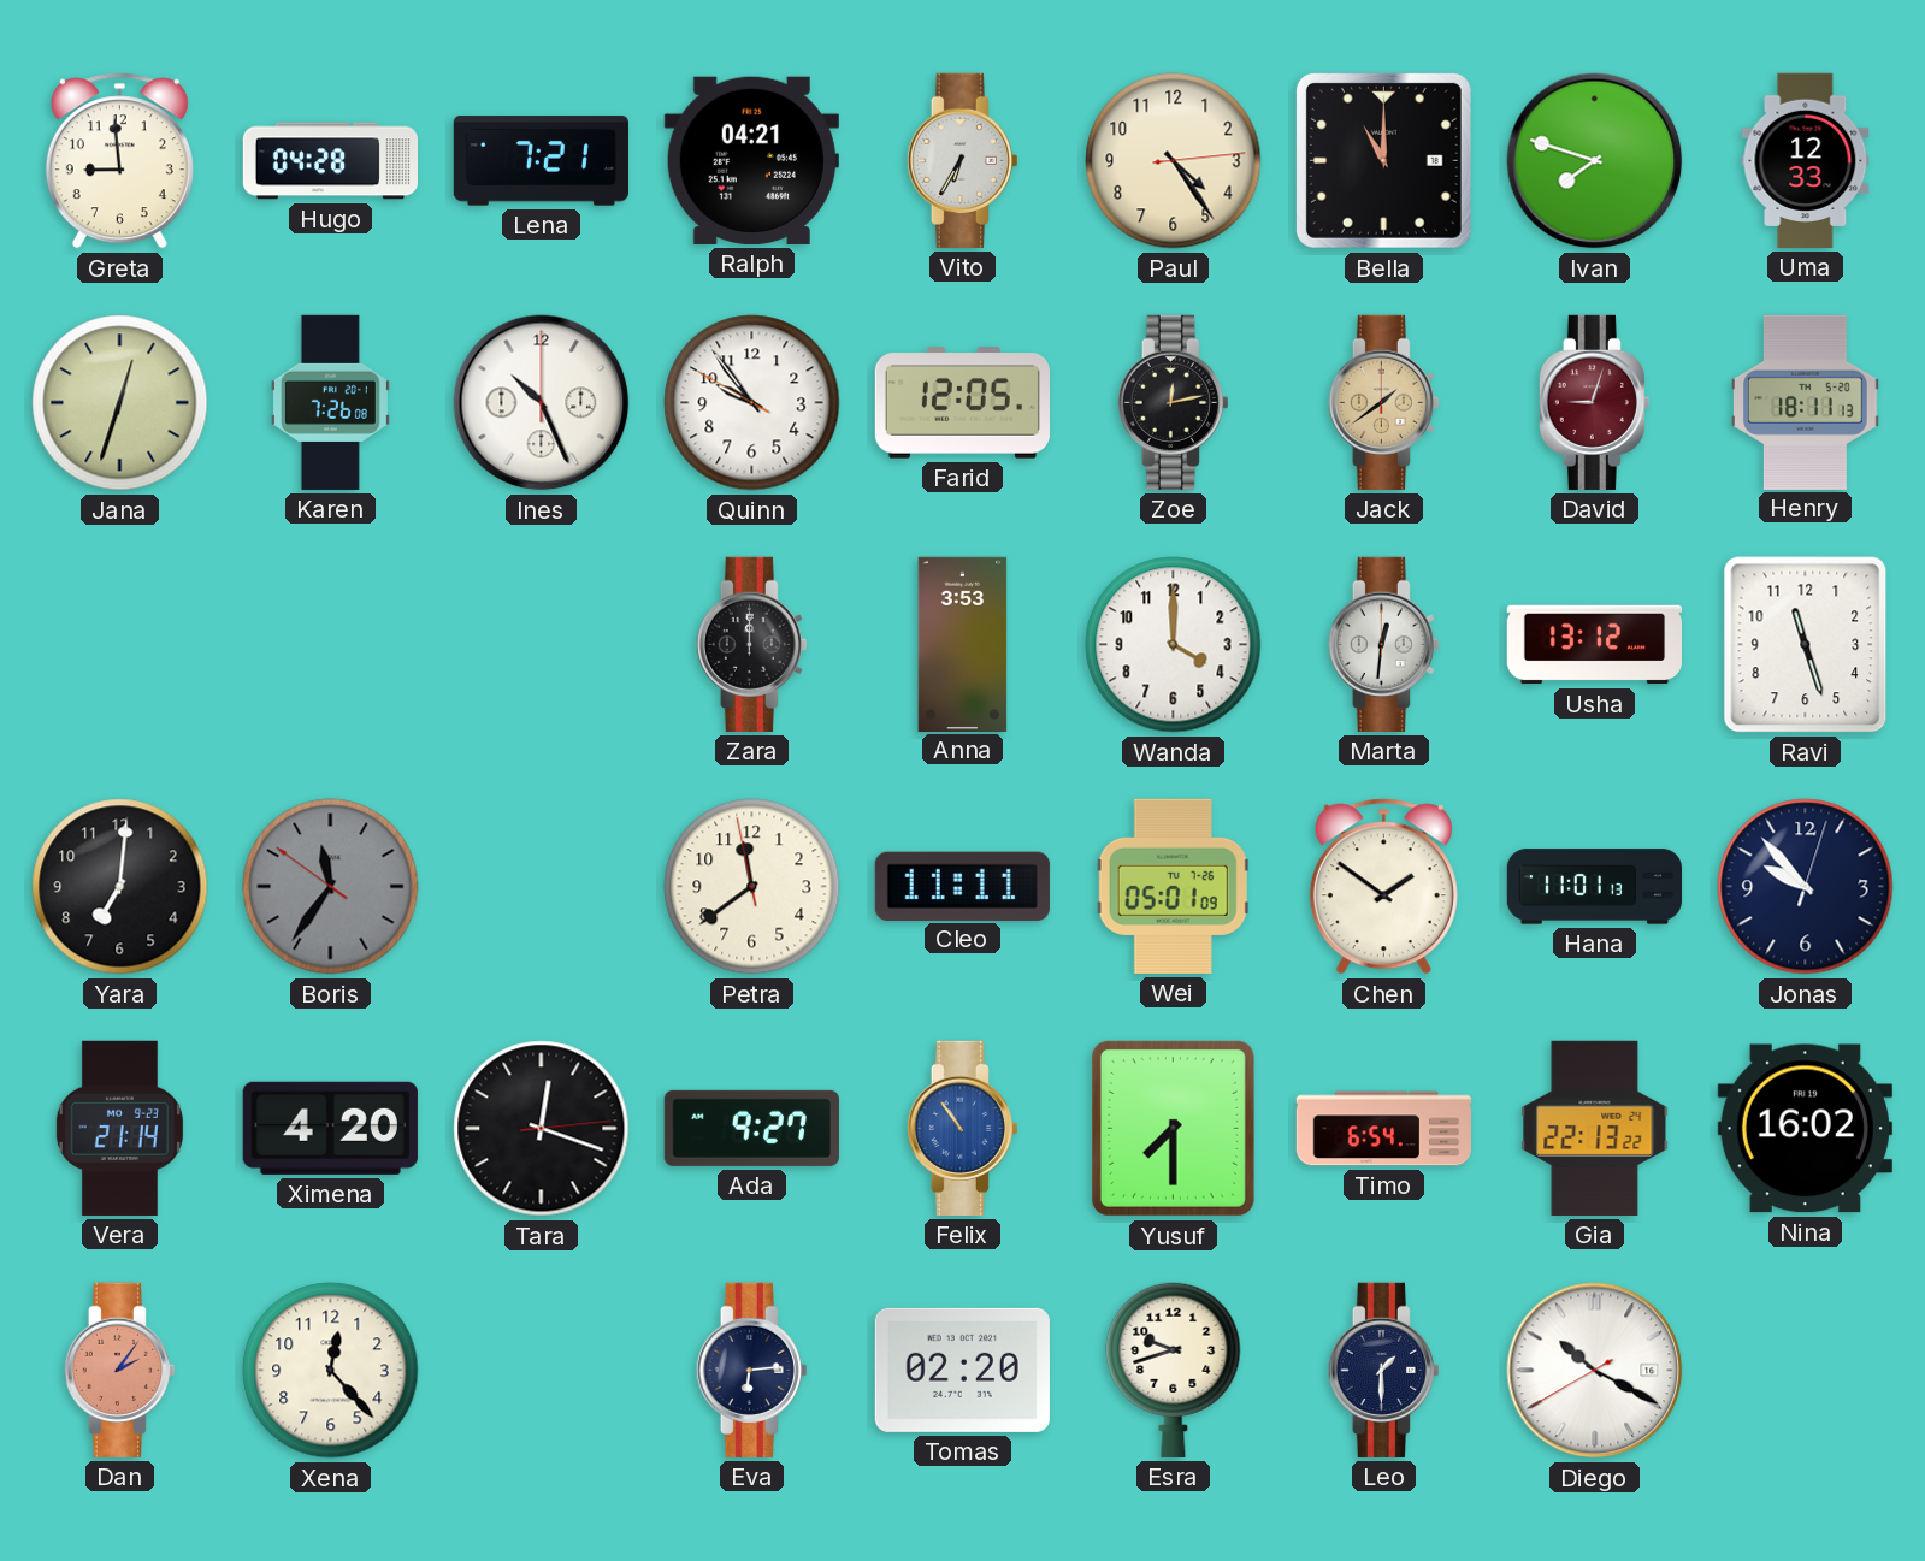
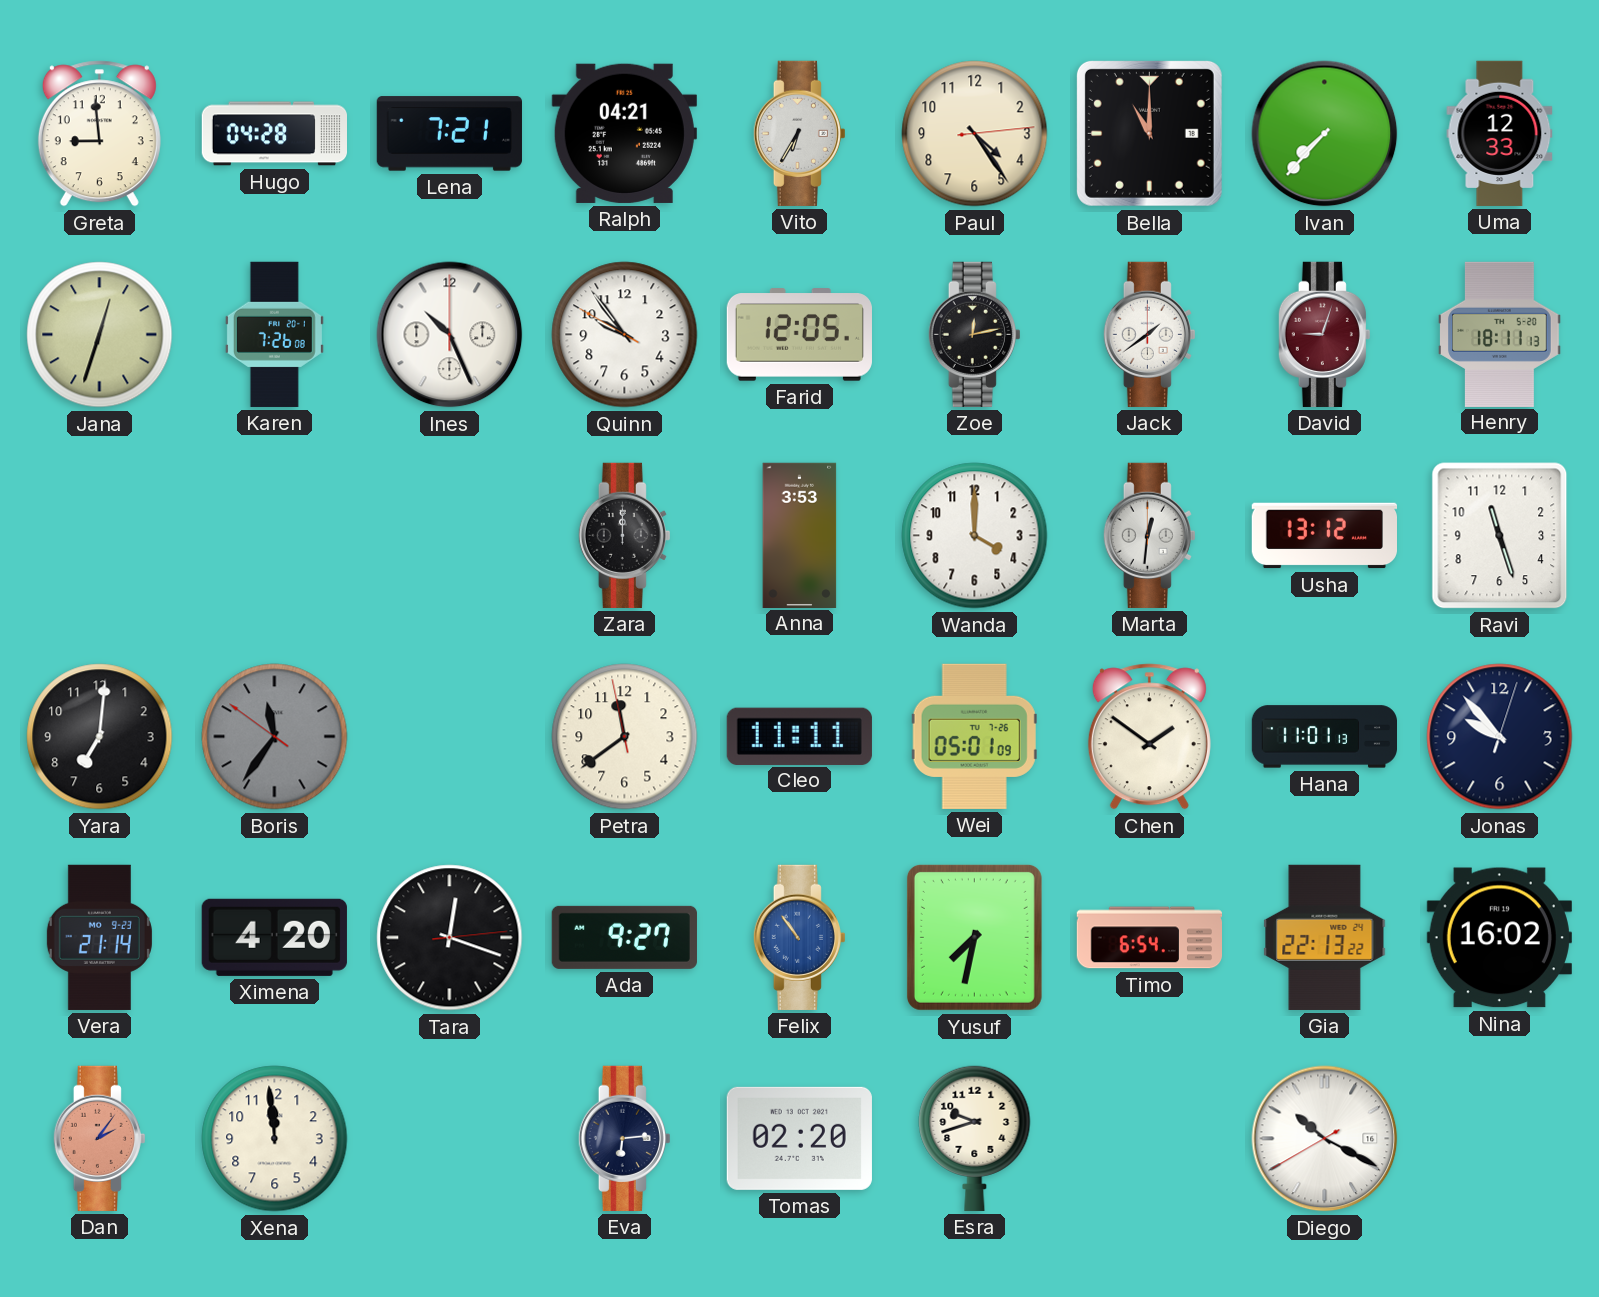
Ivan: 7:48 -> 7:37
Jack dial: champagne -> white
Yusuf: 7:30 -> 7:32
Xena: 12:23 -> 11:59
Leo: 1:30 -> none
